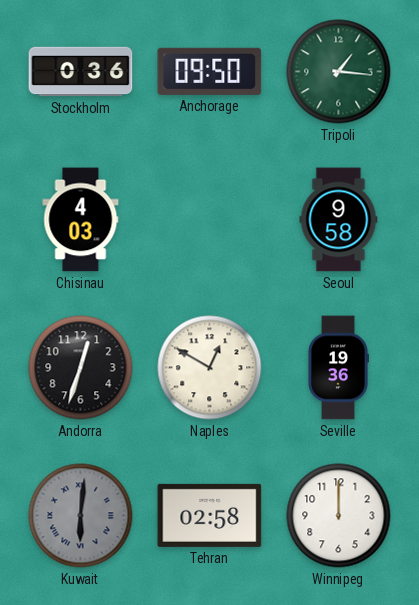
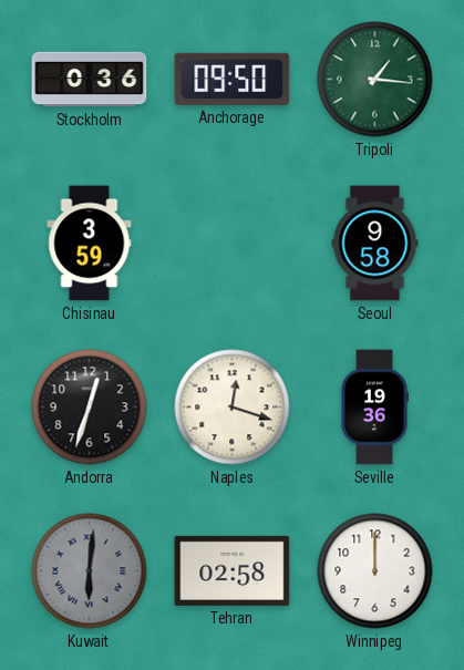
Chisinau: 4:03 -> 3:59
Naples: 12:50 -> 12:18
